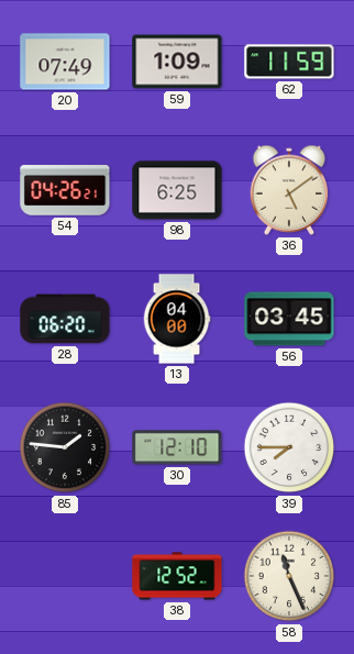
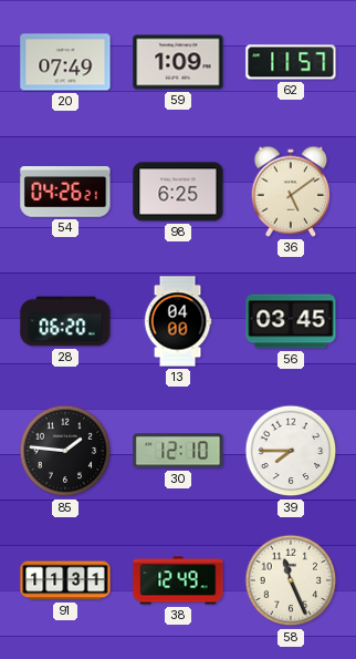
62: 11:59 -> 11:57
91: none -> 11:31
38: 12:52 -> 12:49
